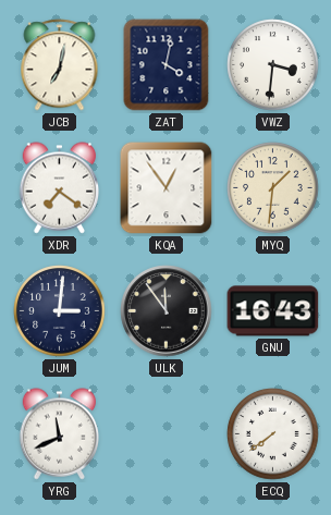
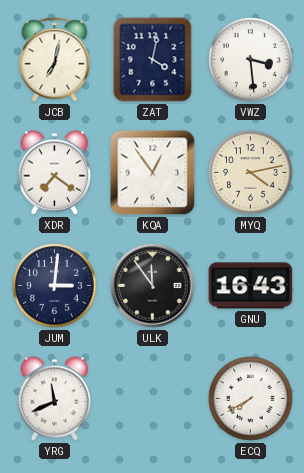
VWZ: 3:31 -> 3:29
MYQ: 1:31 -> 4:13
ECQ: 7:39 -> 7:40
